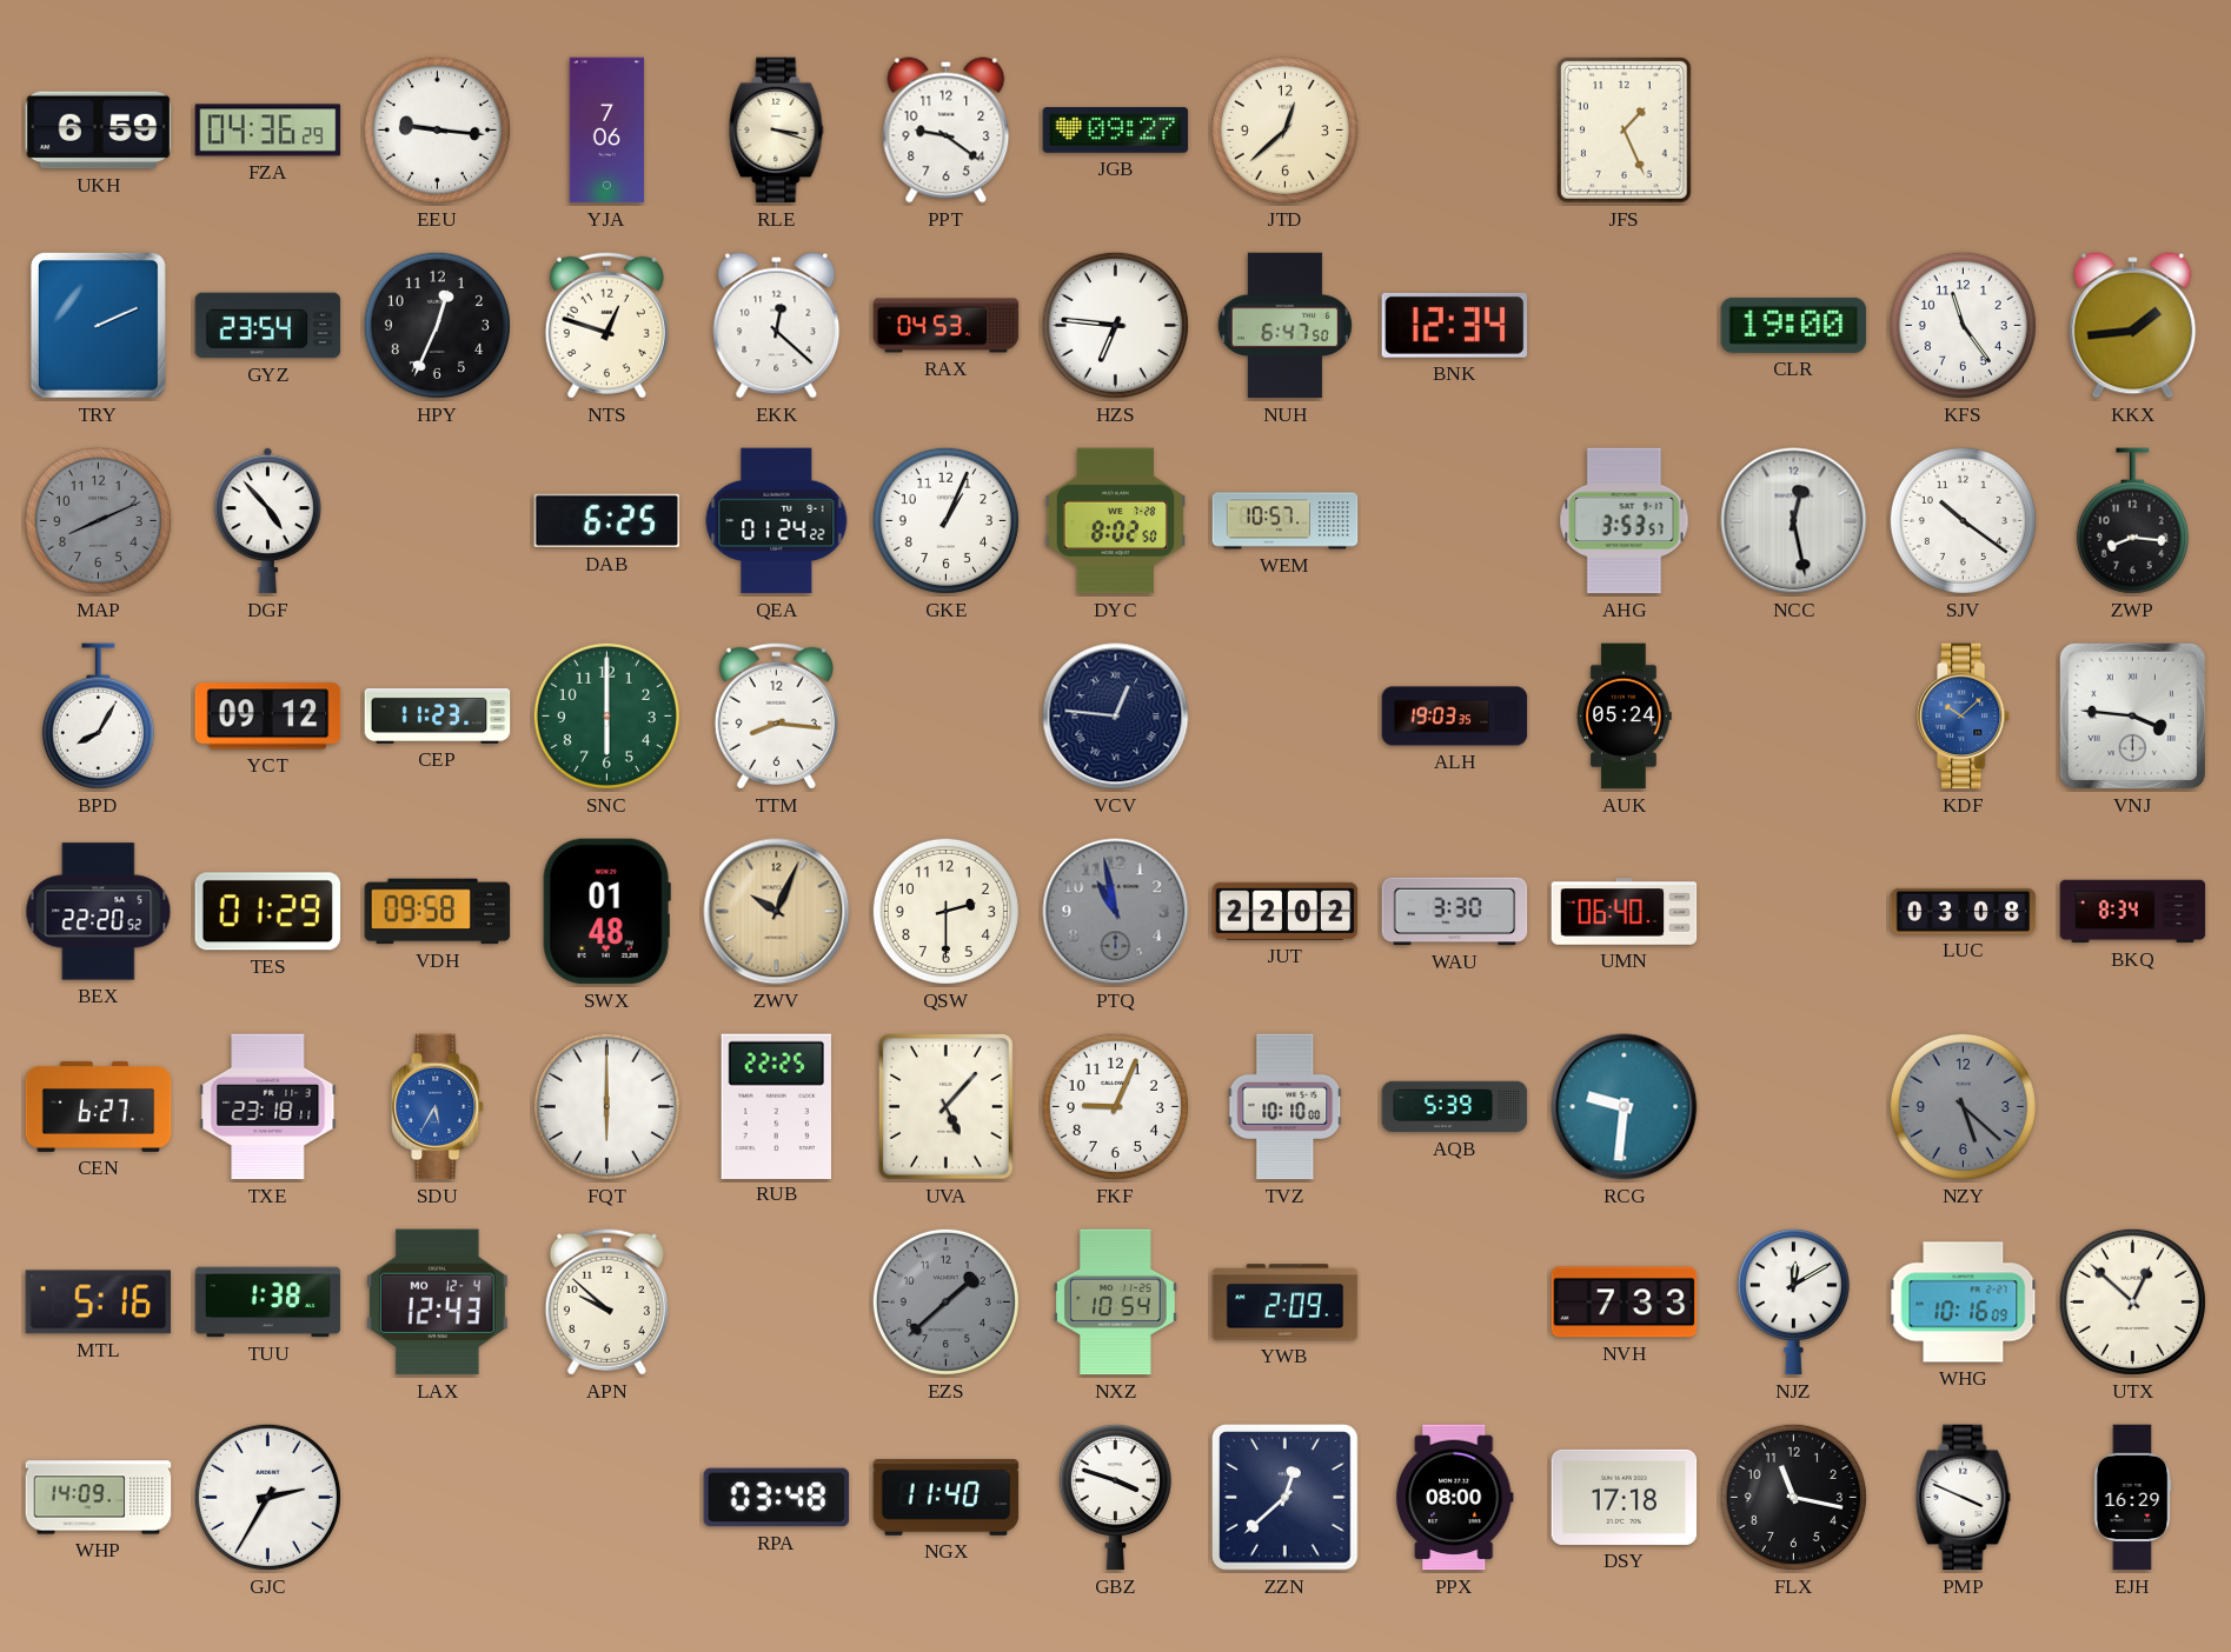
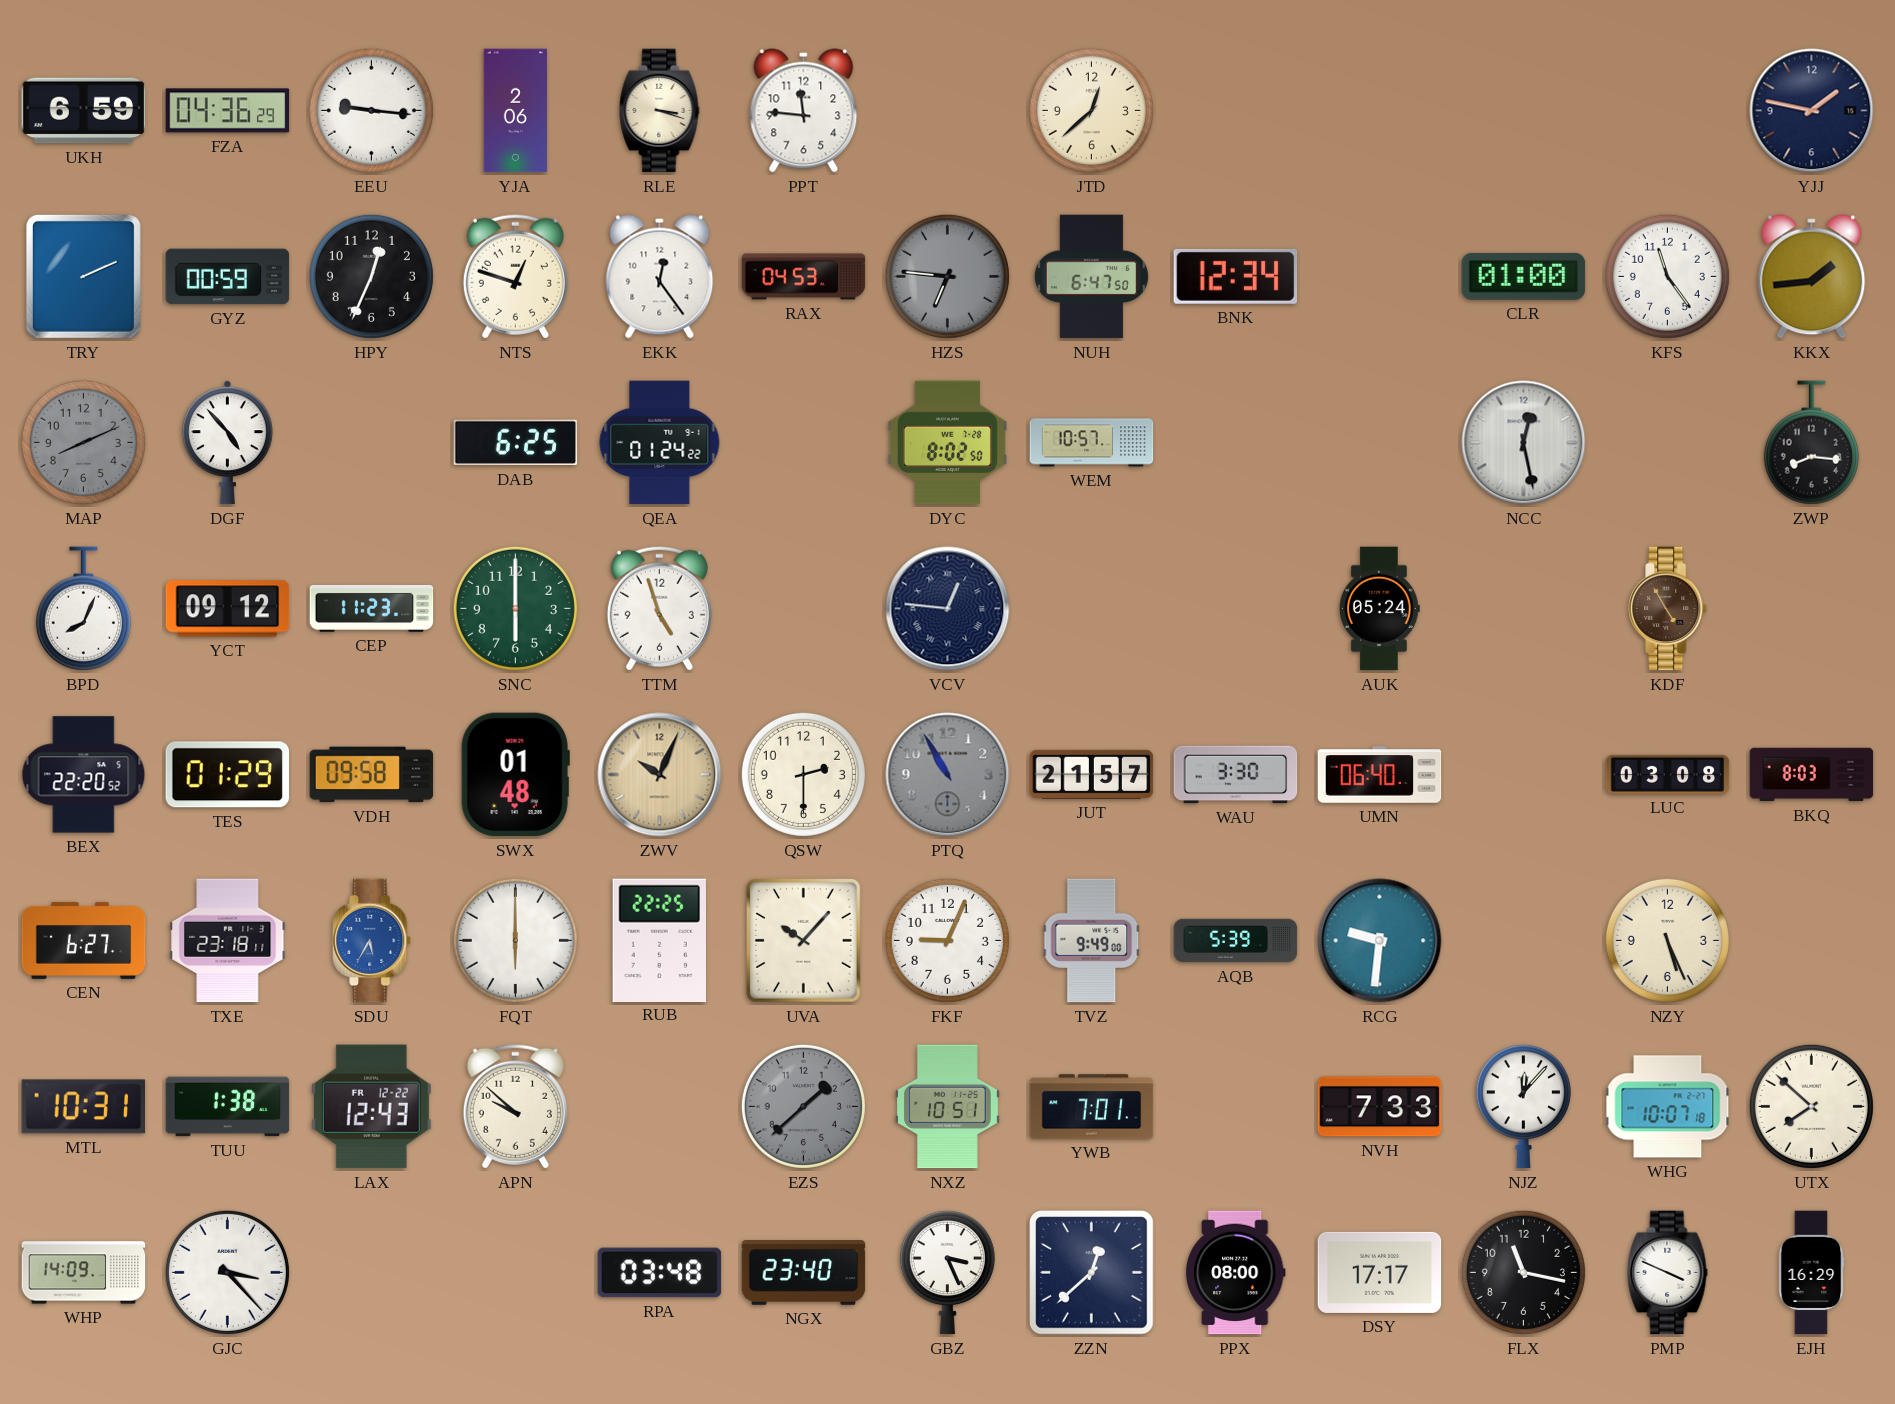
YJA: 7:06 -> 2:06
PPT: 9:21 -> 11:46
JGB: 09:27 -> none
JFS: 1:26 -> none
YJJ: none -> 1:47
GYZ: 23:54 -> 00:59
EKK: 12:22 -> 12:24
HZS dial: white -> grey
CLR: 19:00 -> 01:00
GKE: 1:04 -> none
AHG: 3:53 -> none
SJV: 10:21 -> none
BPD: 8:05 -> 8:04
TTM: 8:16 -> 4:57
ALH: 19:03 -> none
KDF: 10:08 -> 4:55
KDF dial: blue -> brown
VNJ: 3:46 -> none
PTQ: 10:58 -> 10:55
JUT: 22:02 -> 21:57
BKQ: 8:34 -> 8:03
UVA: 5:07 -> 10:07
TVZ: 10:10 -> 9:49
NZY: 5:22 -> 5:26
NZY dial: grey -> cream
MTL: 5:16 -> 10:31
LAX date: MO 12-4 -> FR 12-22
NXZ: 10:54 -> 10:51
YWB: 2:09 -> 7:01
NJZ: 12:10 -> 12:07
WHG: 10:16 -> 10:07
UTX: 12:52 -> 7:52
GJC: 2:35 -> 3:23
NGX: 11:40 -> 23:40
GBZ: 3:48 -> 3:26
DSY: 17:18 -> 17:17
